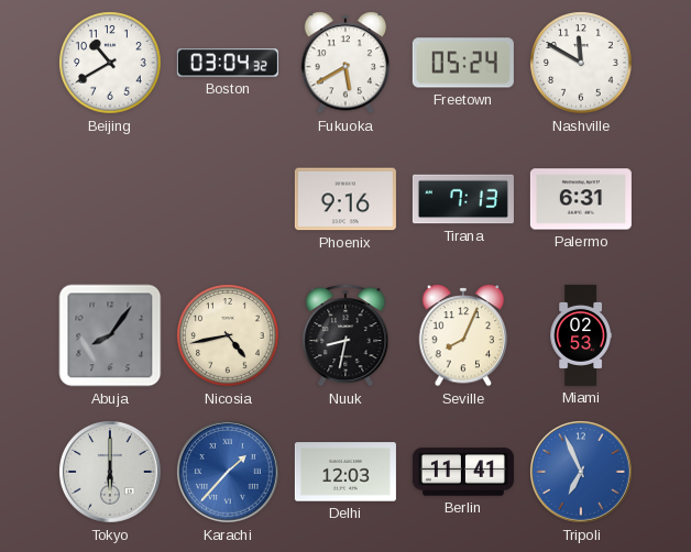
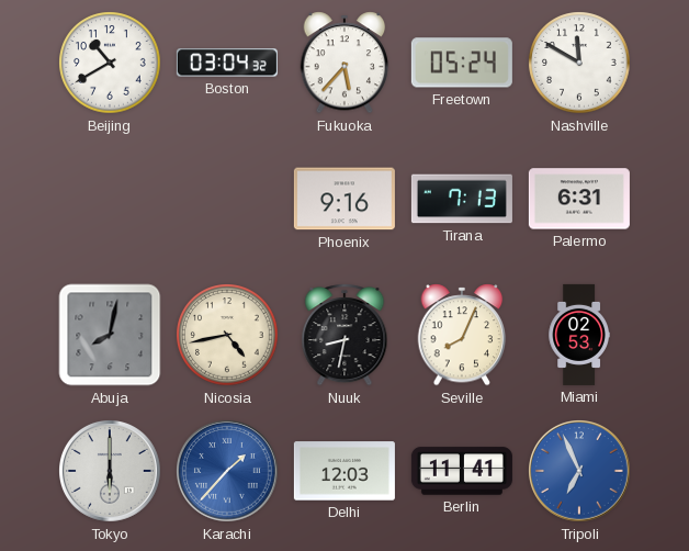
Fukuoka: 5:40 -> 5:37
Abuja: 8:06 -> 8:02
